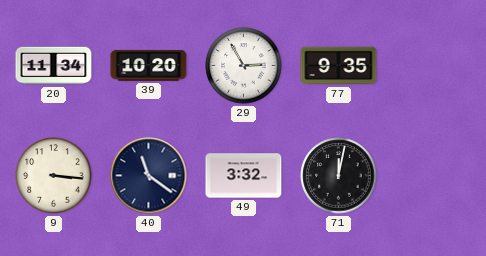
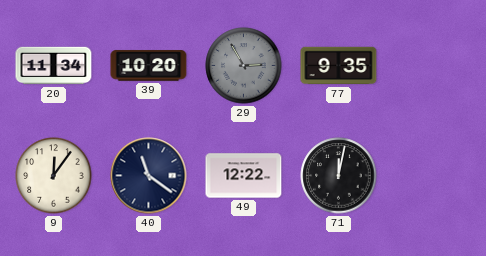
29 dial: white -> grey
9: 3:16 -> 12:06
49: 3:32 -> 12:22
